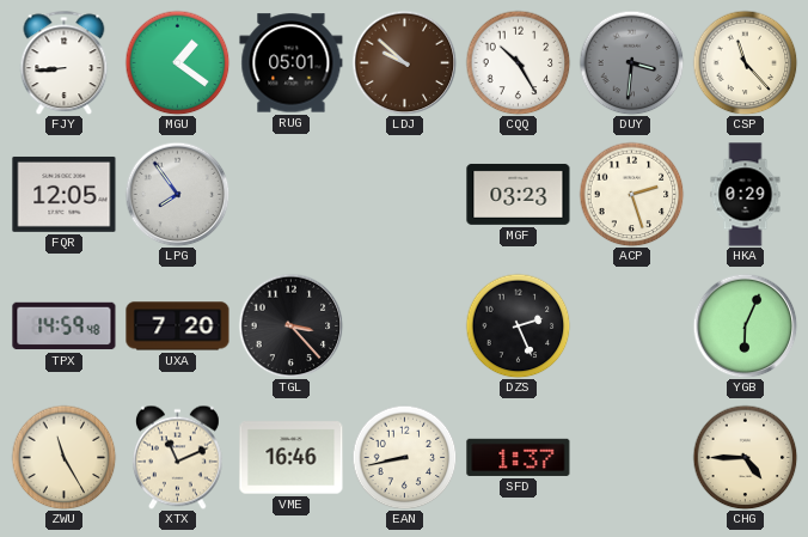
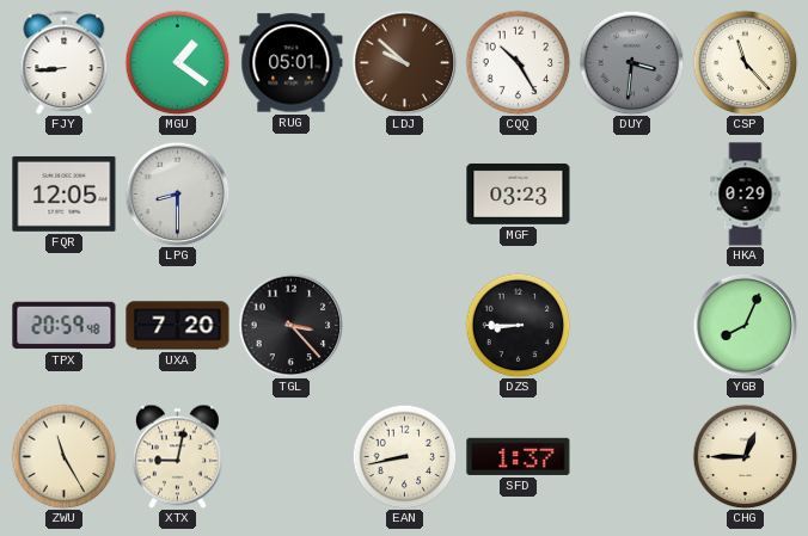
LPG: 7:54 -> 8:30
ACP: 2:27 -> none
TPX: 14:59 -> 20:59
DZS: 2:26 -> 8:45
YGB: 6:04 -> 8:04
XTX: 11:11 -> 9:02
VME: 16:46 -> none
CHG: 4:45 -> 12:45
